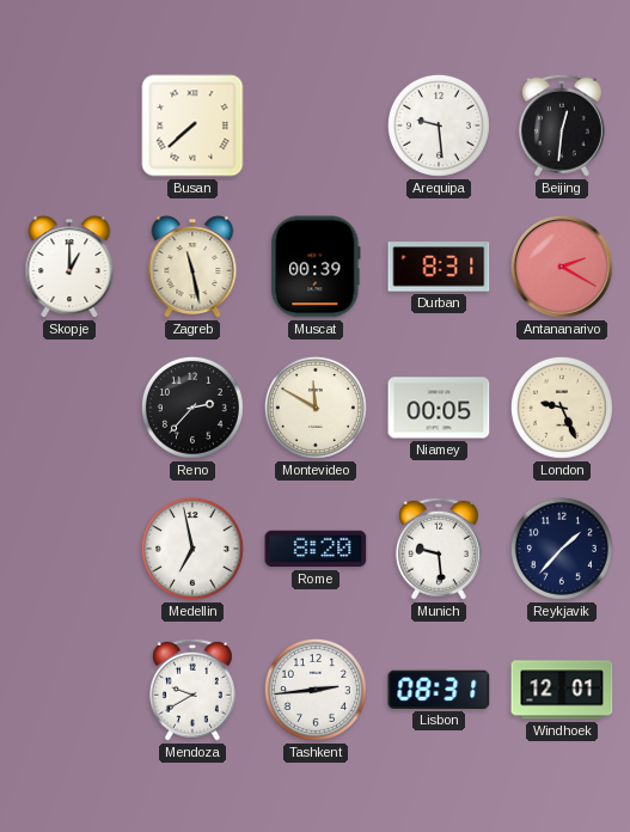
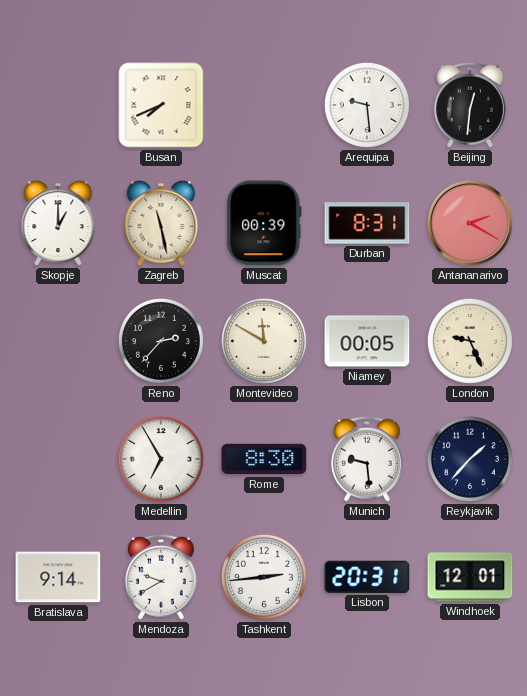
Busan: 7:38 -> 7:41
Medellin: 6:58 -> 6:55
Rome: 8:20 -> 8:30
Bratislava: none -> 9:14
Lisbon: 08:31 -> 20:31
